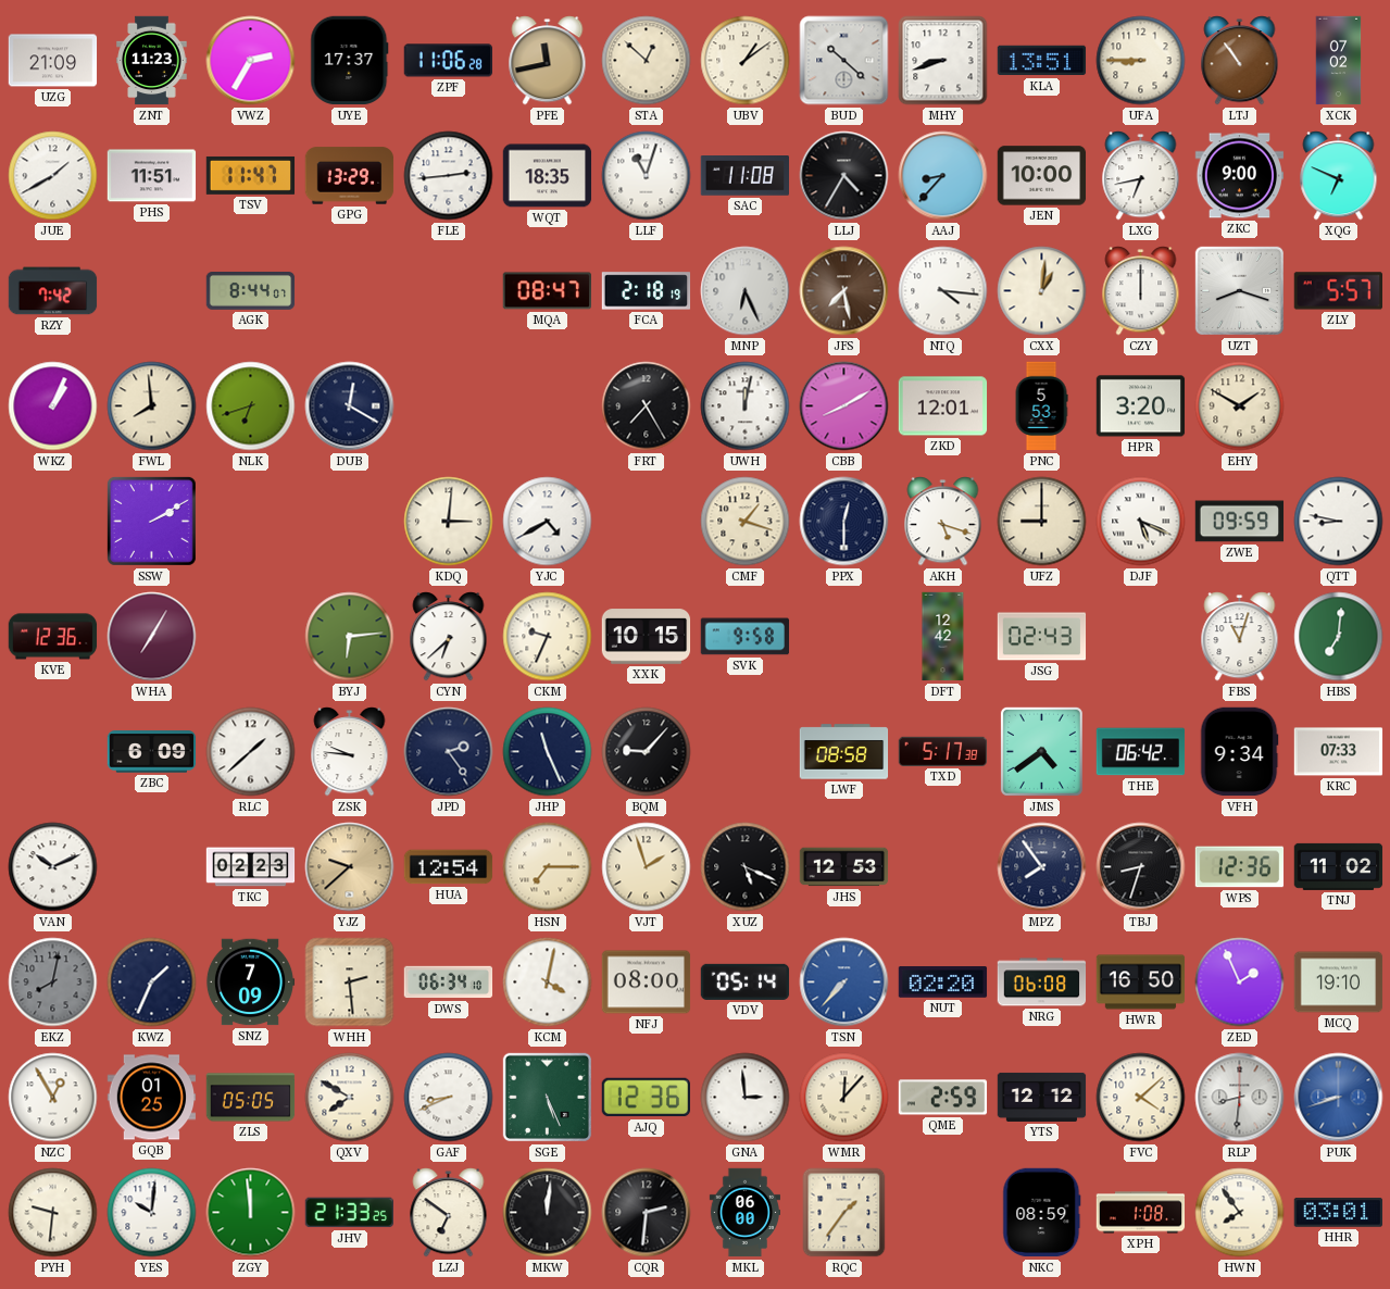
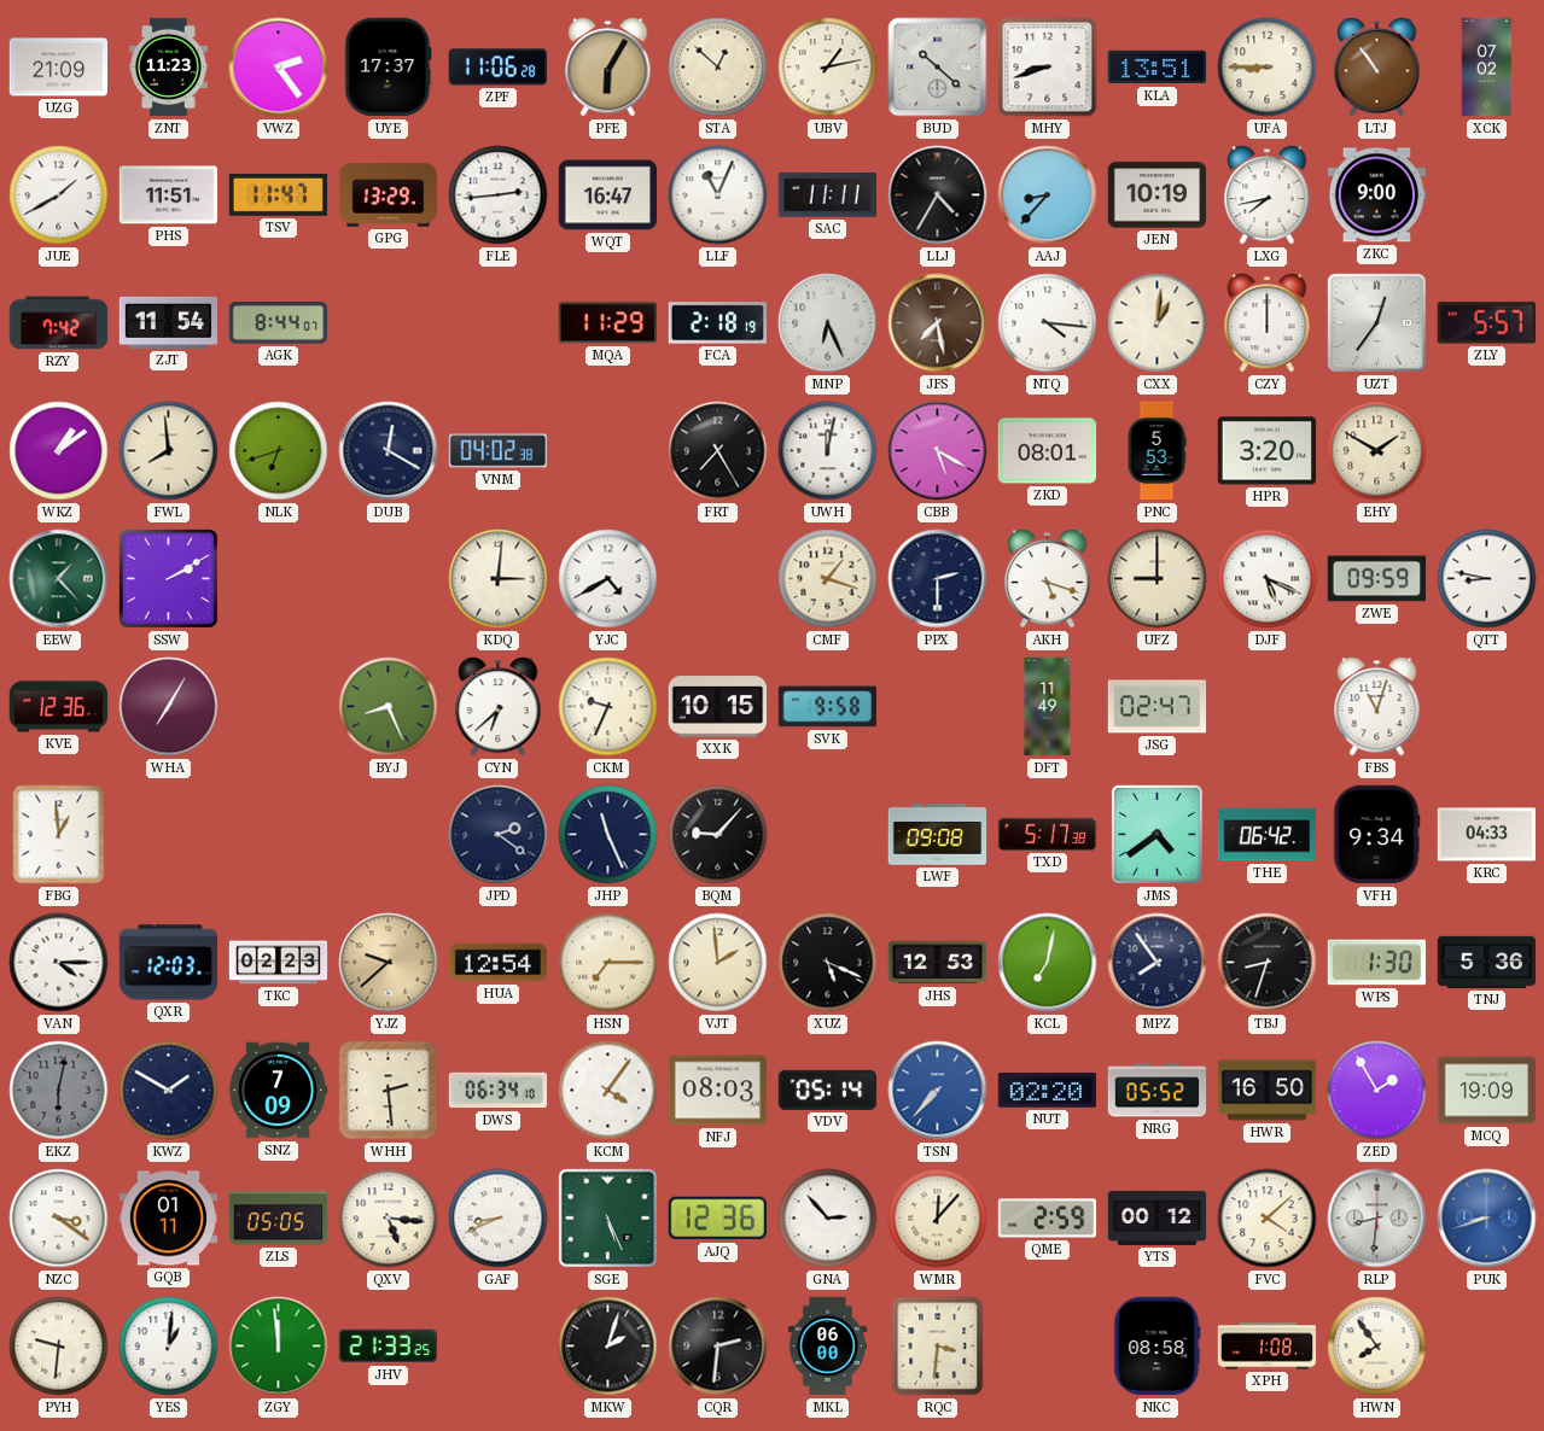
VWZ: 2:35 -> 2:24
PFE: 11:43 -> 6:05
UBV: 1:09 -> 1:13
WQT: 18:35 -> 16:47
LLF: 11:03 -> 11:04
SAC: 11:08 -> 11:11
JEN: 10:00 -> 10:19
LXG: 6:43 -> 7:43
XQG: 6:49 -> none
ZJT: none -> 11:54
MQA: 08:47 -> 11:29
UZT: 8:18 -> 12:36
WKZ: 1:04 -> 1:09
VNM: none -> 04:02
CBB: 8:10 -> 5:20
ZKD: 12:01 -> 08:01
EEW: none -> 1:23
PPX: 12:30 -> 2:30
BYJ: 6:14 -> 8:26
DFT: 12:42 -> 11:49
JSG: 02:43 -> 02:47
HBS: 7:01 -> none
FBG: none -> 12:59
ZBC: 6:09 -> none
RLC: 1:38 -> none
ZSK: 9:46 -> none
JPD: 2:24 -> 2:21
LWF: 08:58 -> 09:08
KRC: 07:33 -> 04:33
VAN: 10:11 -> 4:15
QXR: none -> 12:03
VJT: 1:57 -> 1:59
KCL: none -> 7:02
WPS: 12:36 -> 1:30
TNJ: 11:02 -> 5:36
EKZ: 8:02 -> 6:02
KWZ: 1:34 -> 1:50
KCM: 4:02 -> 4:06
NFJ: 08:00 -> 08:03
NRG: 06:08 -> 05:52
ZED: 1:56 -> 1:55
MCQ: 19:10 -> 19:09
NZC: 12:55 -> 3:21
GQB: 01:25 -> 01:11
QXV: 7:50 -> 5:16
GNA: 2:59 -> 2:53
YTS: 12:12 -> 00:12
YES: 10:01 -> 1:01
LZJ: 6:51 -> none
MKW: 12:01 -> 2:03
RQC: 1:36 -> 3:31
NKC: 08:59 -> 08:58
HHR: 03:01 -> none
